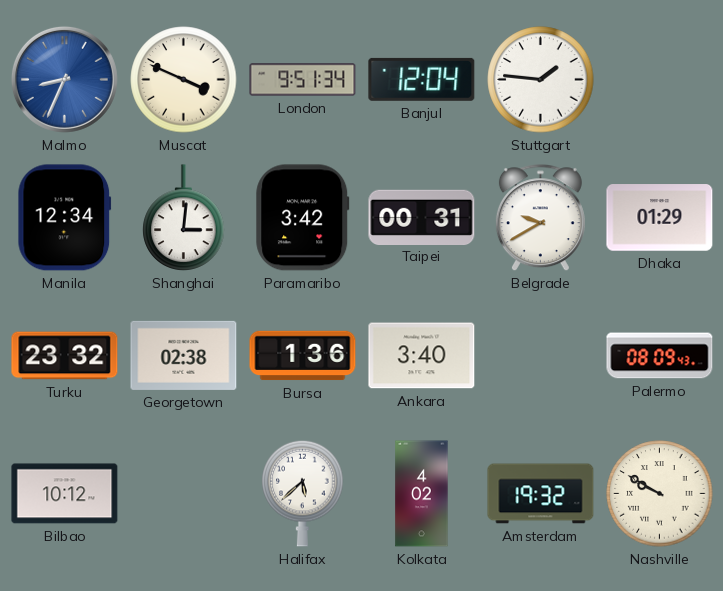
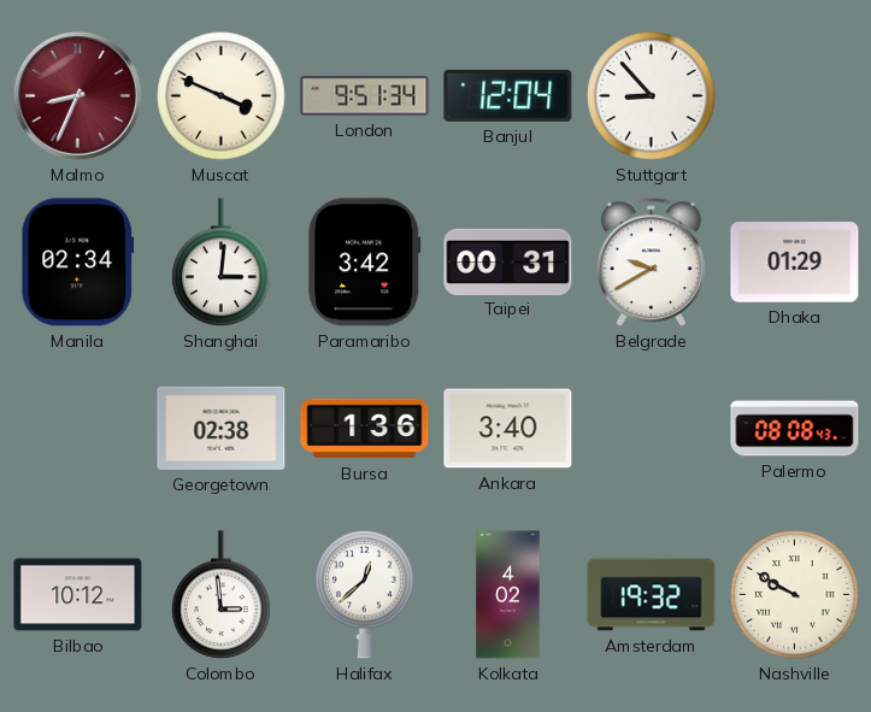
Malmo dial: blue -> burgundy
Stuttgart: 1:46 -> 8:53
Manila: 12:34 -> 02:34
Turku: 23:32 -> none
Palermo: 08:09 -> 08:08
Colombo: none -> 2:59
Halifax: 5:38 -> 12:38
